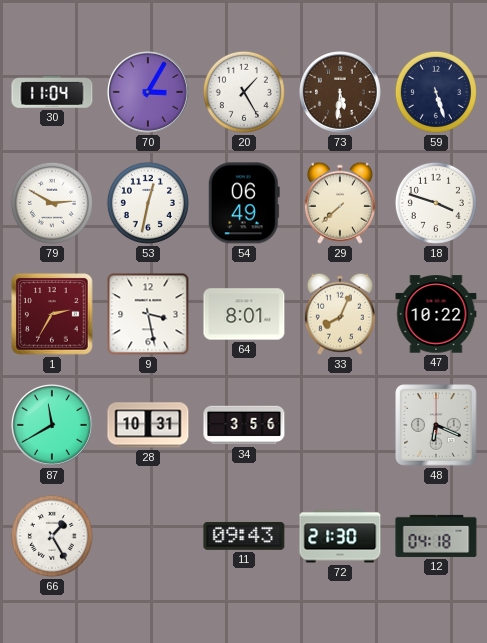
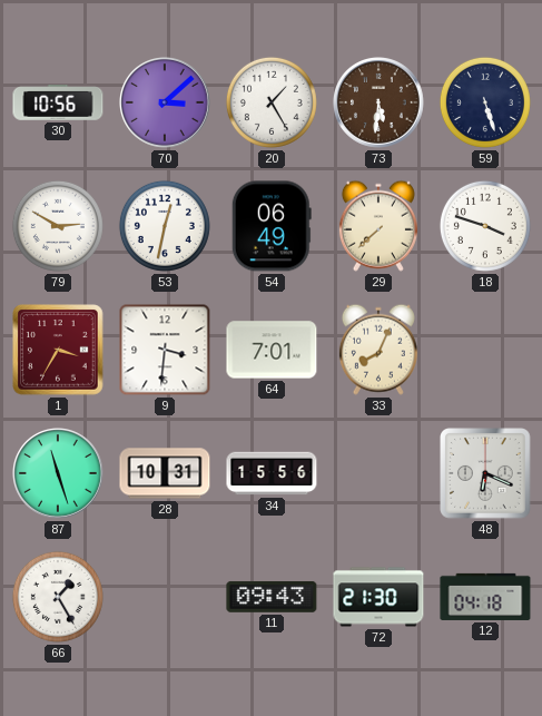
30: 11:04 -> 10:56
70: 3:05 -> 3:08
1: 2:35 -> 3:35
9: 3:28 -> 3:31
64: 8:01 -> 7:01
47: 10:22 -> none
87: 11:40 -> 11:27
34: 3:56 -> 15:56
